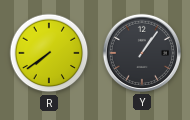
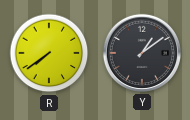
Y: 1:06 -> 1:09
